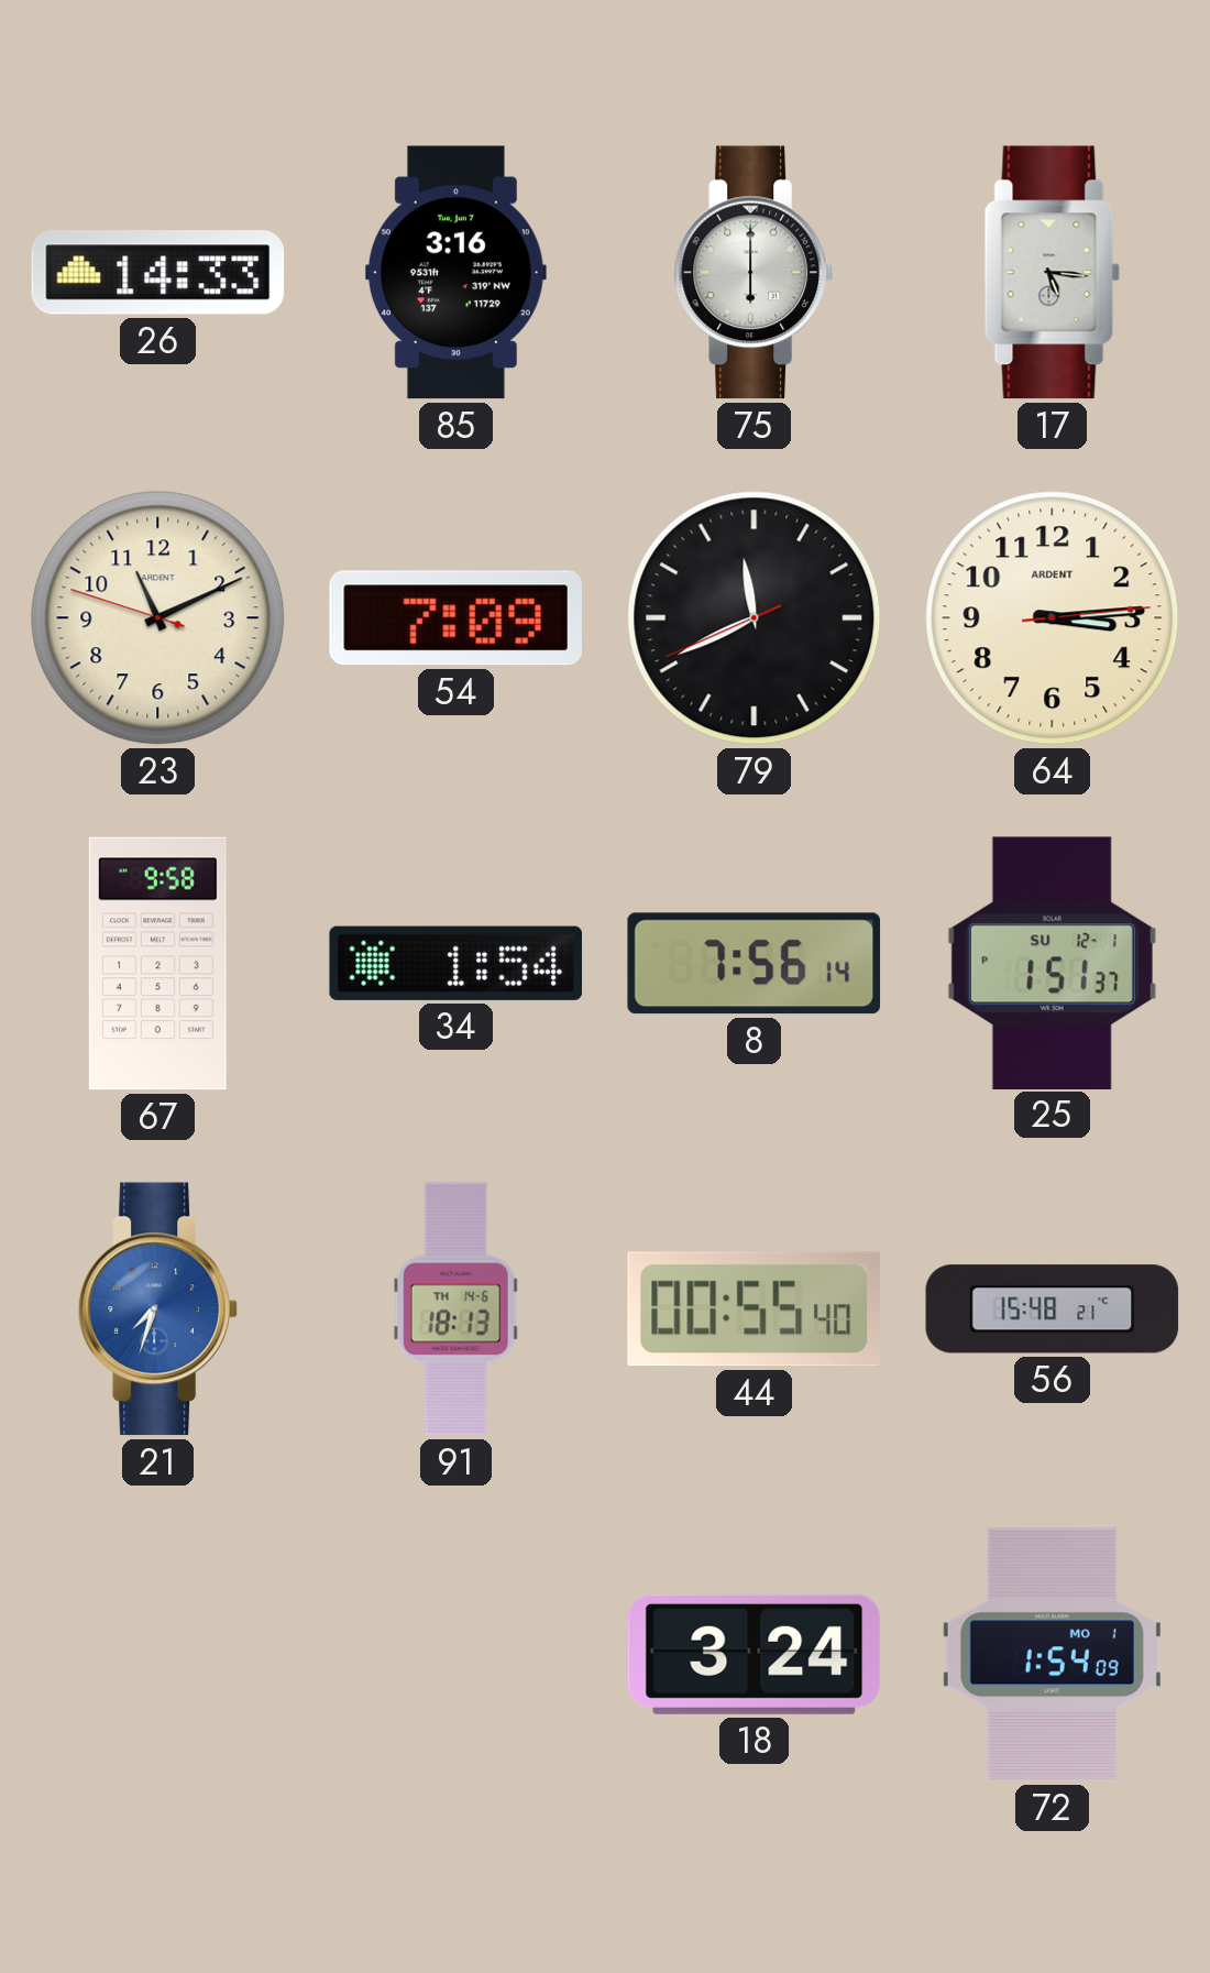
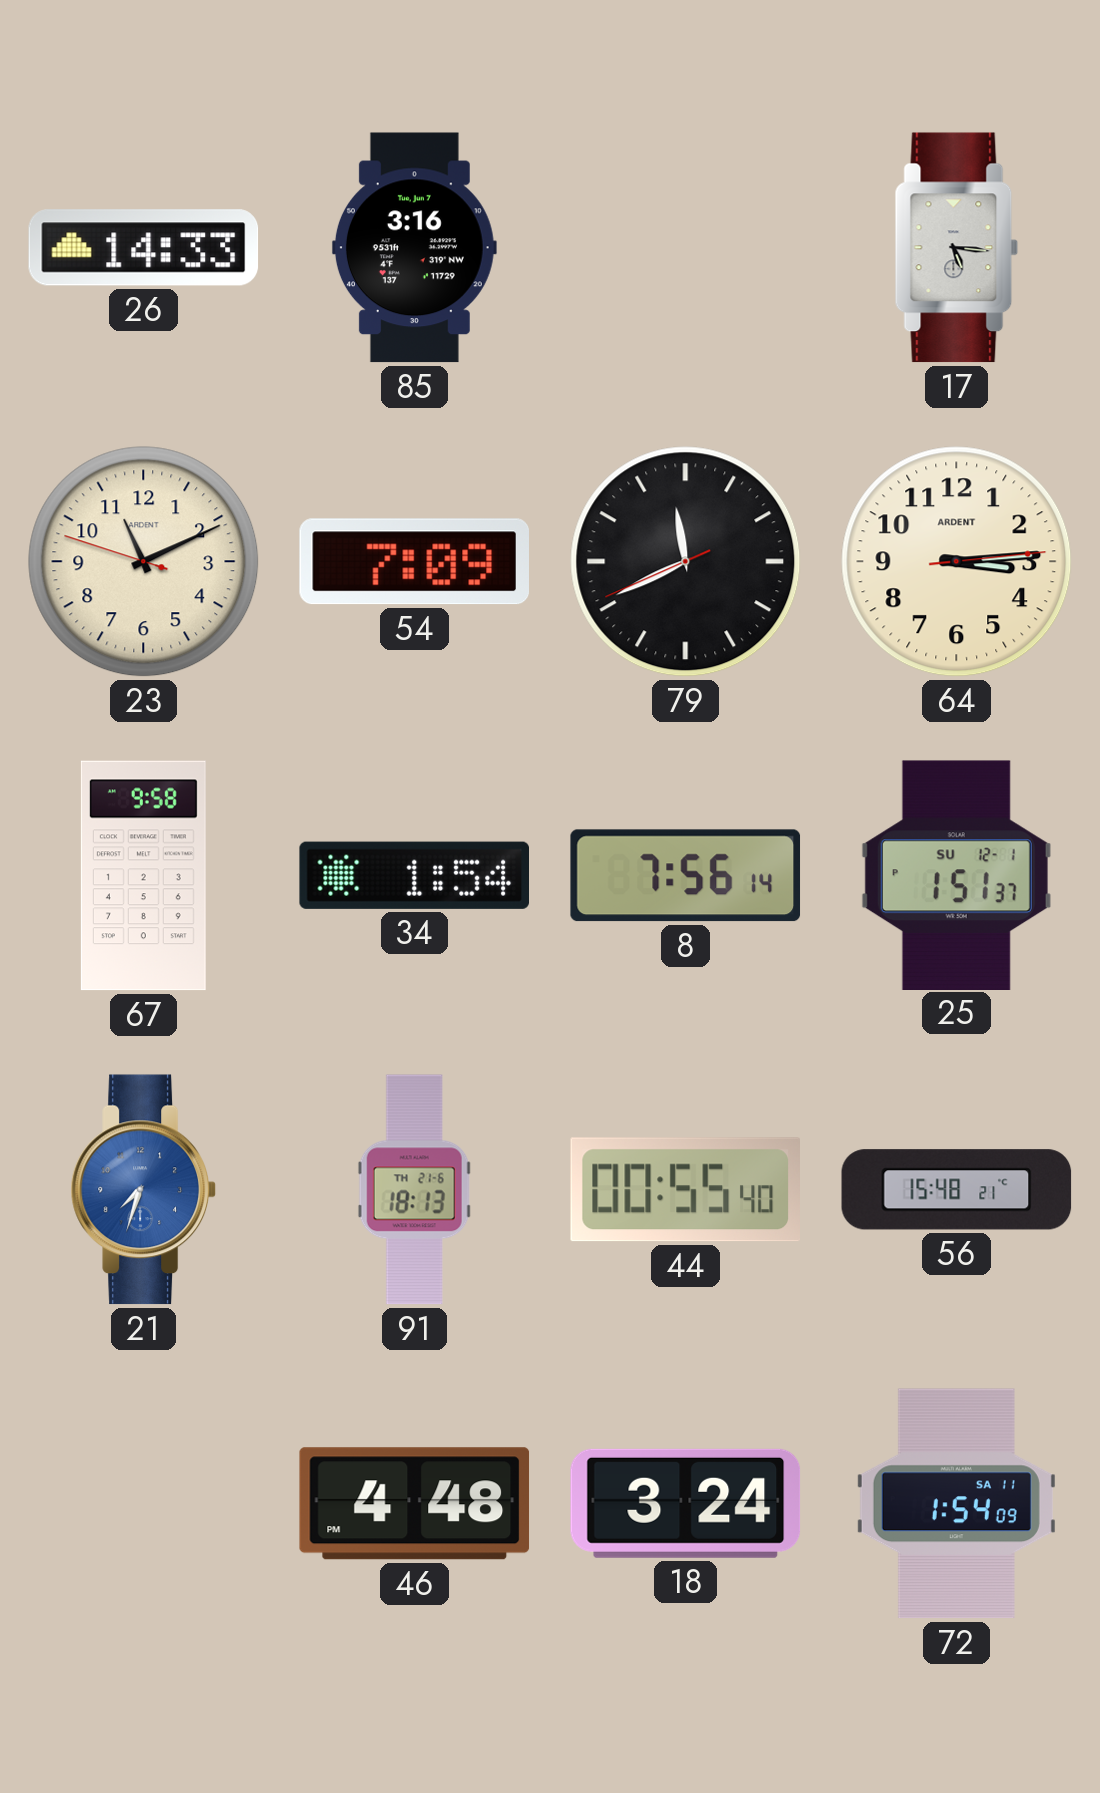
75: 6:00 -> none
91 date: TH 14-6 -> TH 21-6
46: none -> 4:48
72 date: MO 1 -> SA 11
